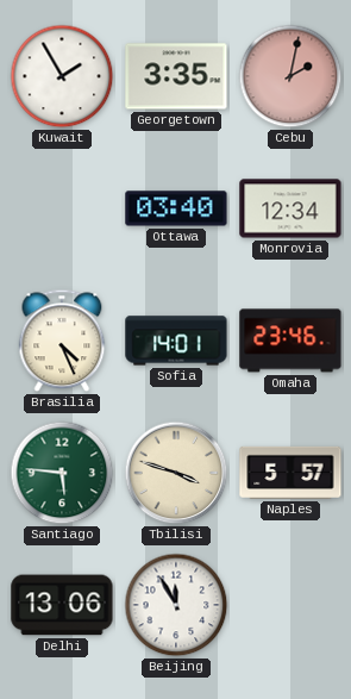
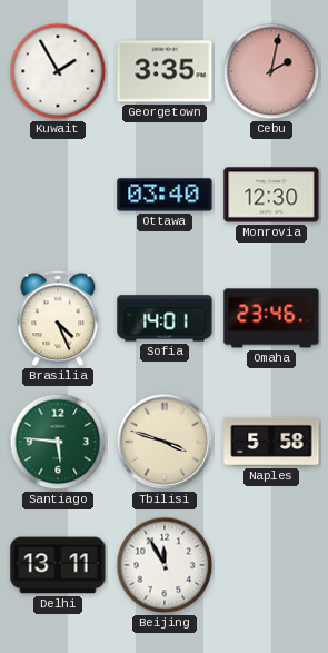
Monrovia: 12:34 -> 12:30
Naples: 5:57 -> 5:58
Delhi: 13:06 -> 13:11
